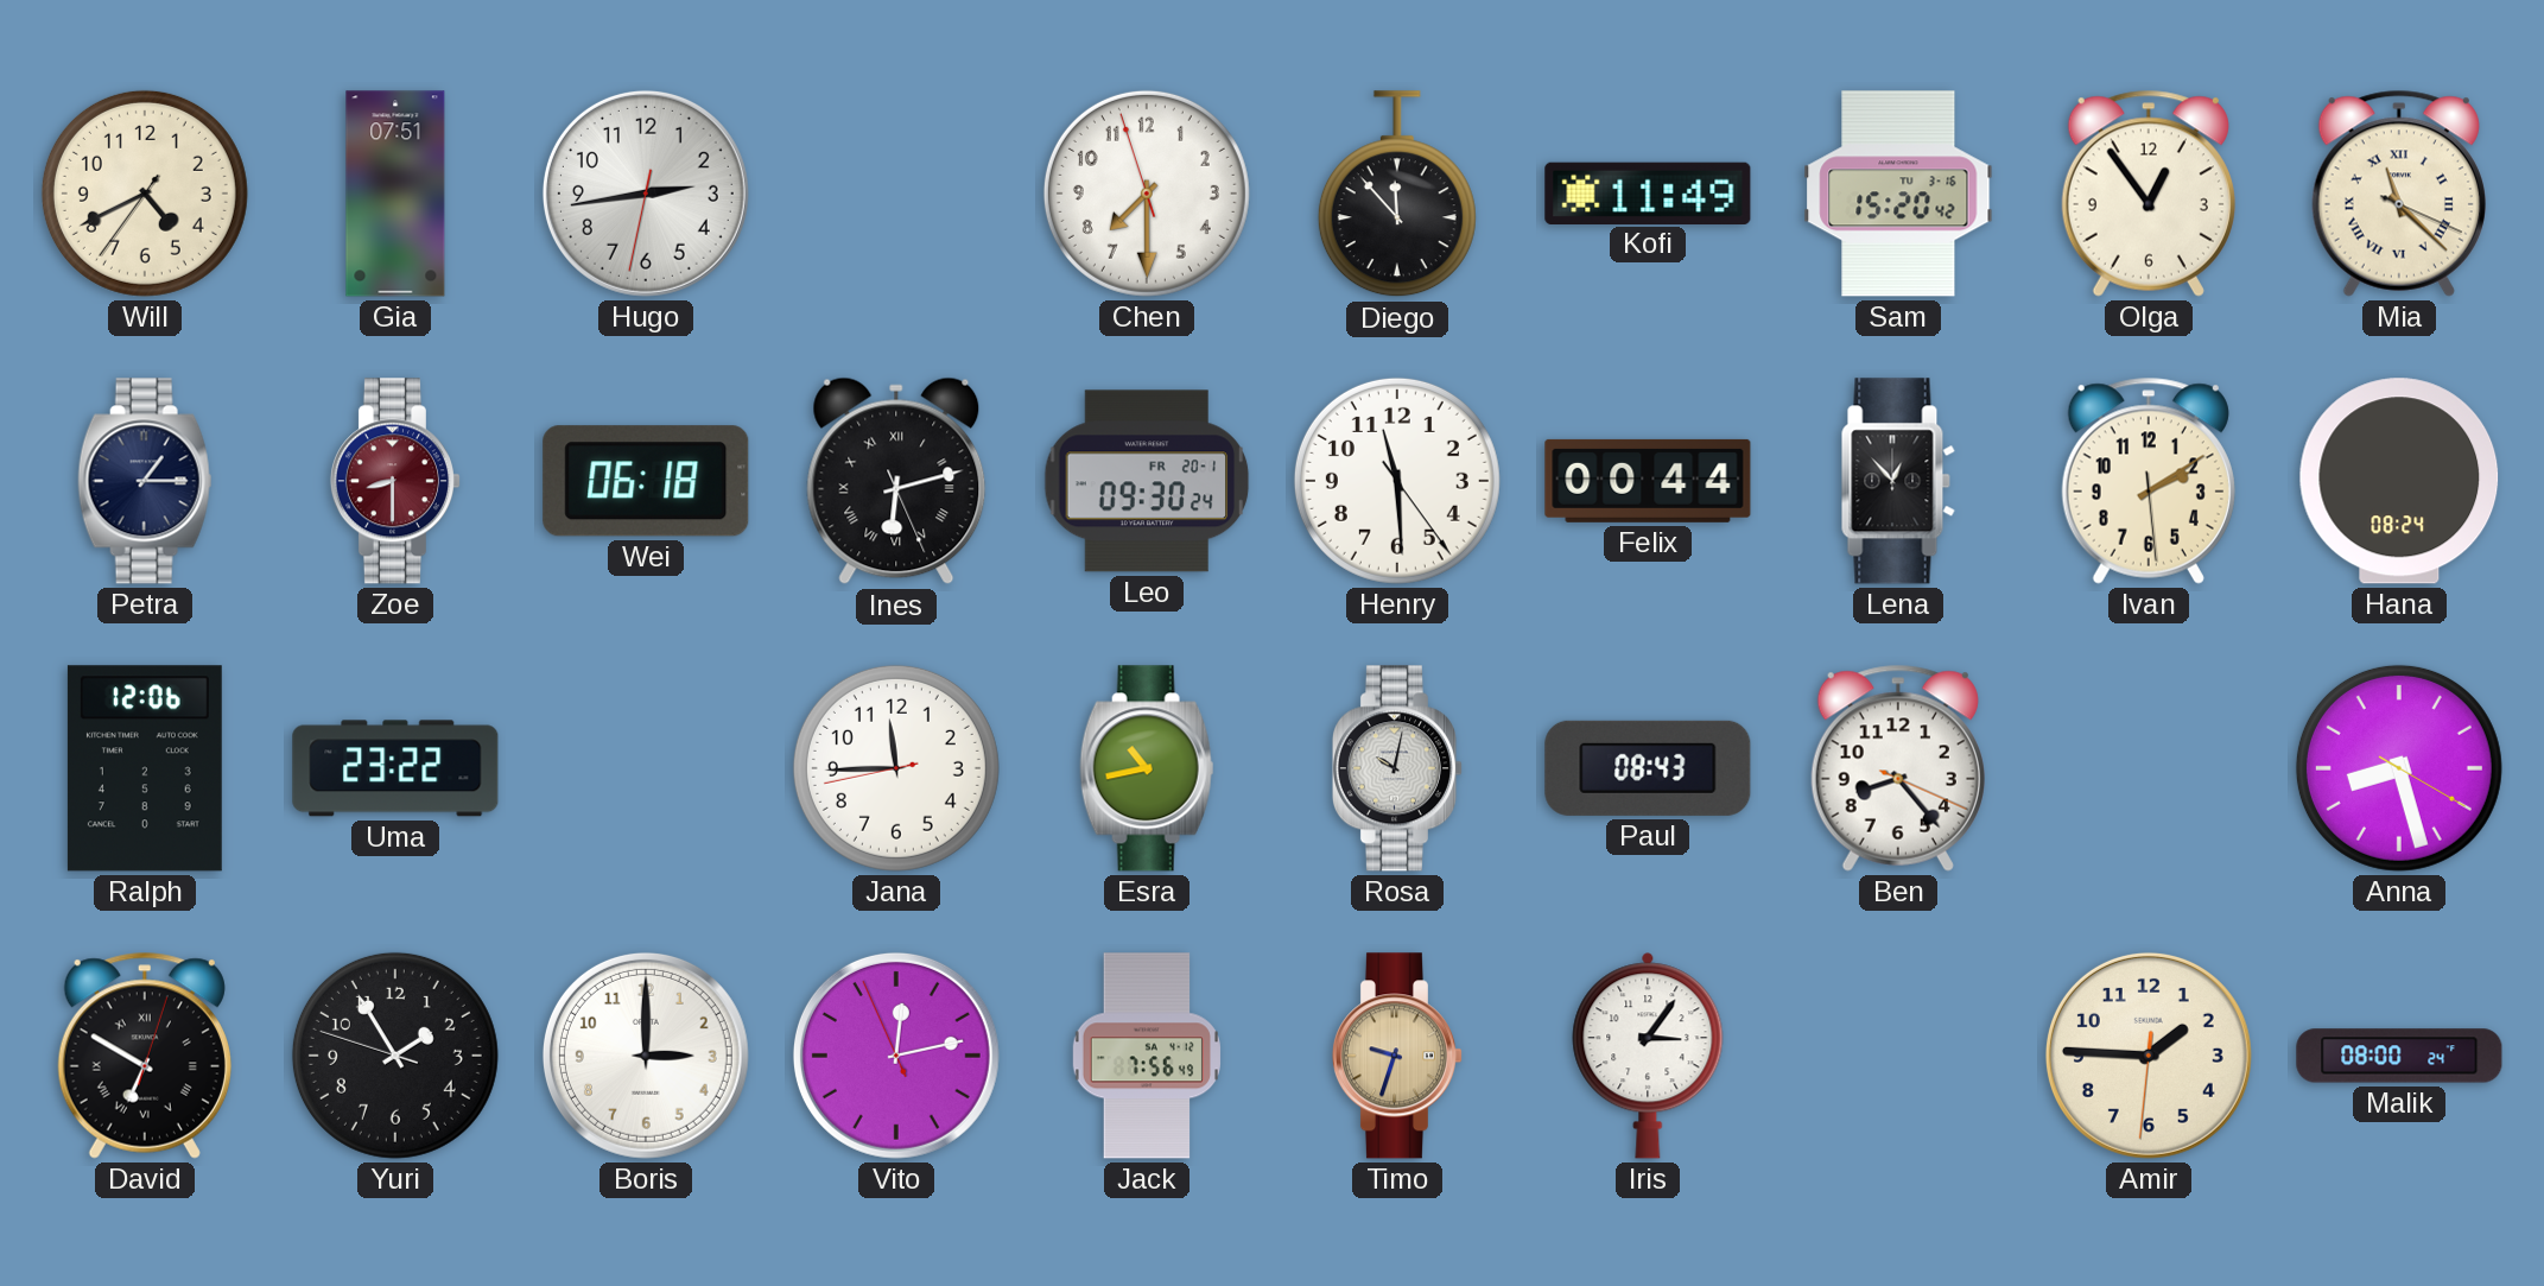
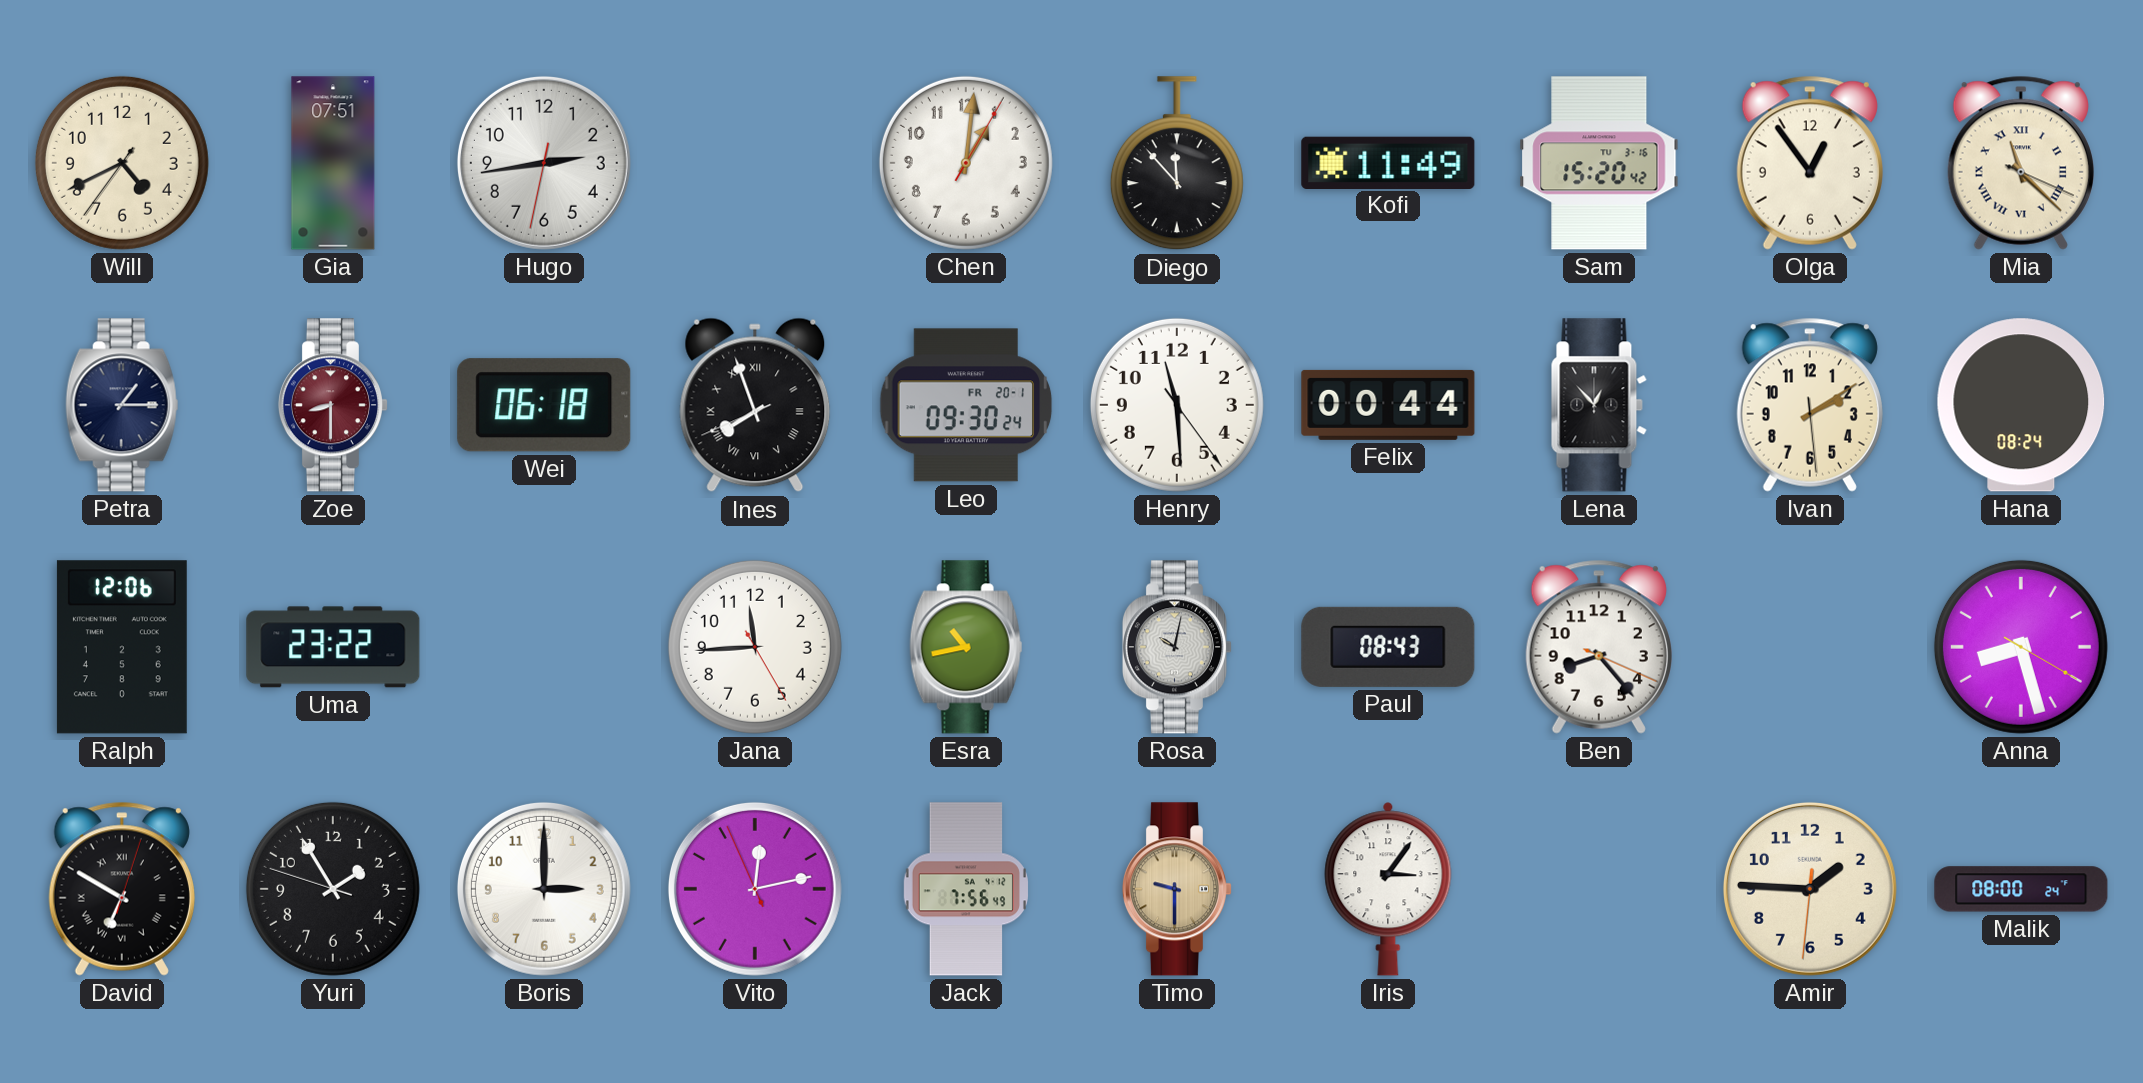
Chen: 7:29 -> 1:01
Ines: 6:12 -> 7:56
Jana: 11:44:43 -> 11:44:25
Timo: 9:33 -> 9:30
